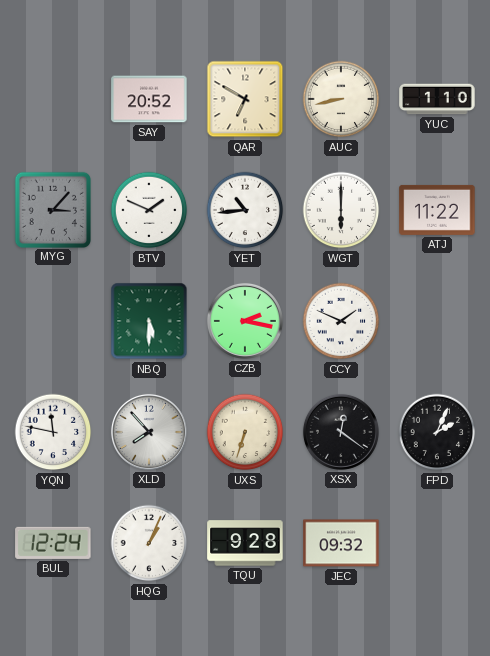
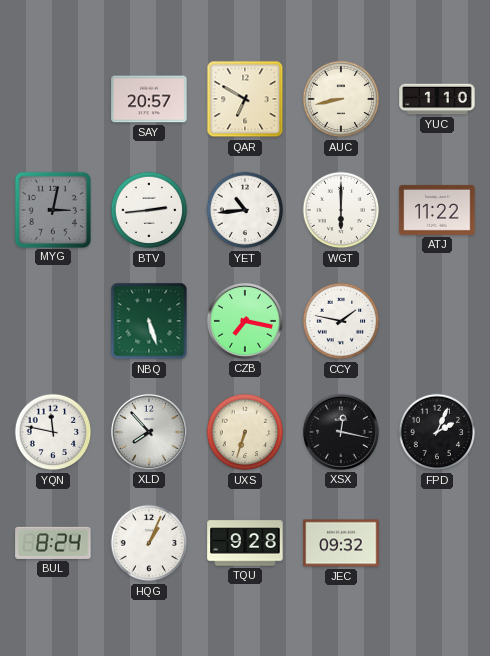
SAY: 20:52 -> 20:57
MYG: 3:07 -> 3:02
BTV: 1:49 -> 2:44
NBQ: 5:30 -> 5:27
CZB: 2:17 -> 7:17
CCY: 1:49 -> 1:47
XSX: 12:21 -> 12:17
BUL: 12:24 -> 8:24
